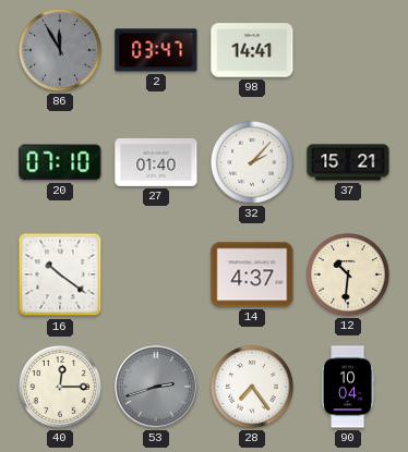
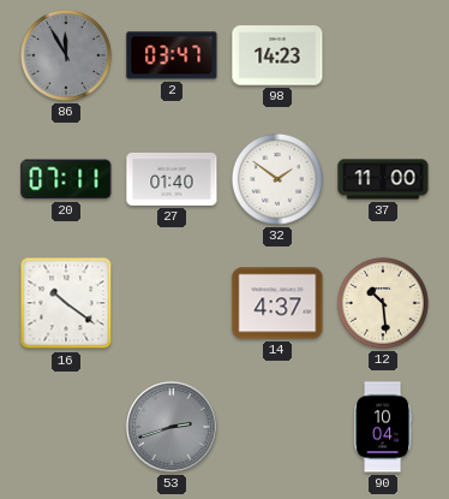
98: 14:41 -> 14:23
20: 07:10 -> 07:11
32: 2:07 -> 1:51
37: 15:21 -> 11:00
12: 10:31 -> 10:29
40: 12:15 -> none
28: 7:24 -> none
